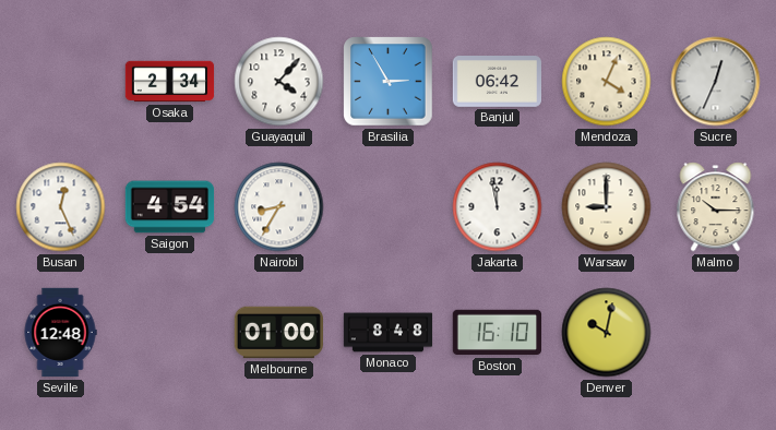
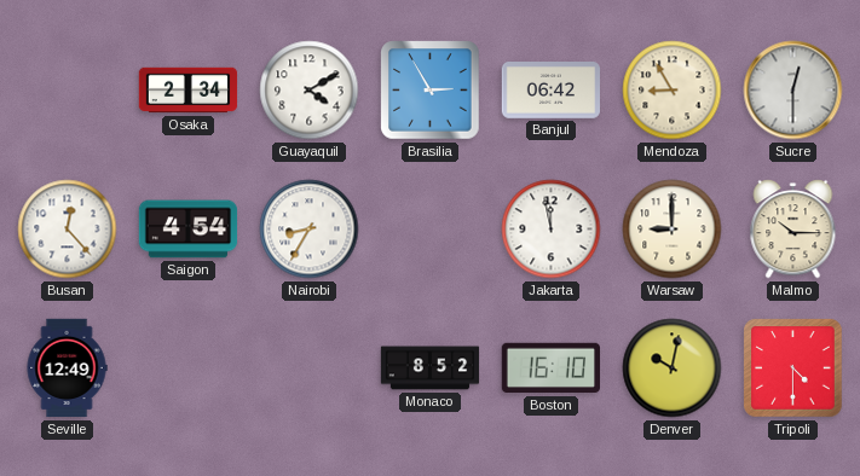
Guayaquil: 4:07 -> 4:10
Mendoza: 4:04 -> 8:55
Sucre: 12:34 -> 12:30
Busan: 12:26 -> 12:23
Seville: 12:48 -> 12:49
Melbourne: 01:00 -> none
Monaco: 8:48 -> 8:52
Tripoli: none -> 4:30
